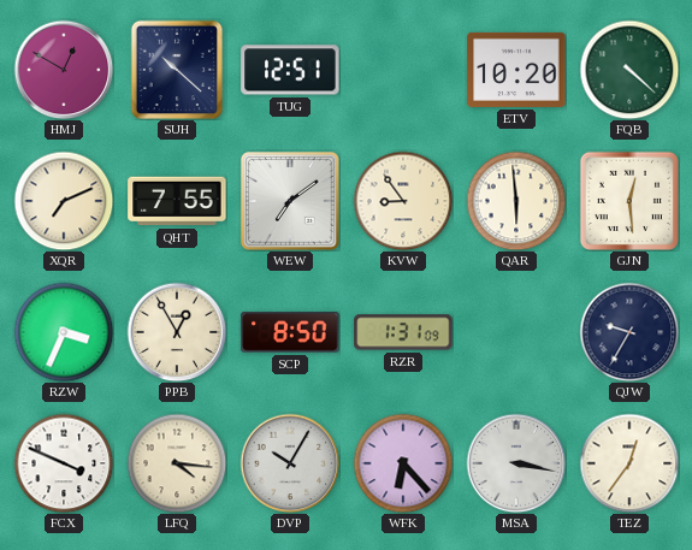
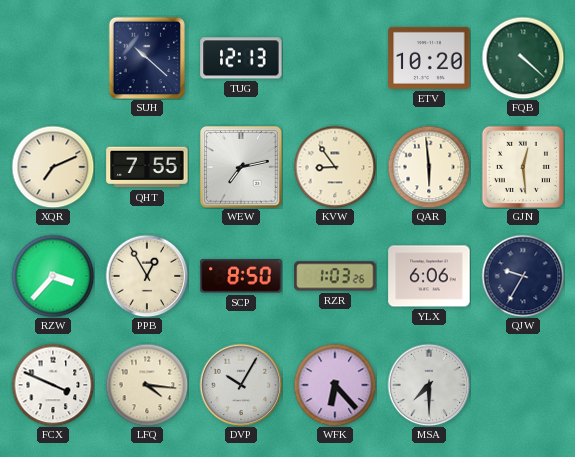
HMJ: 12:50 -> none
TUG: 12:51 -> 12:13
WEW: 7:09 -> 7:13
RZW: 3:34 -> 3:37
RZR: 1:31 -> 1:03
YLX: none -> 6:06
MSA: 3:17 -> 7:30
TEZ: 12:36 -> none
